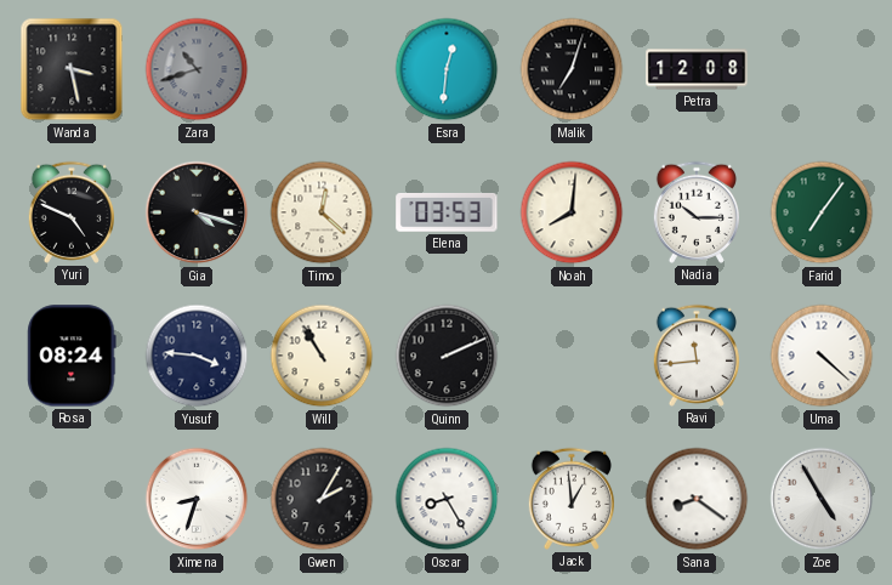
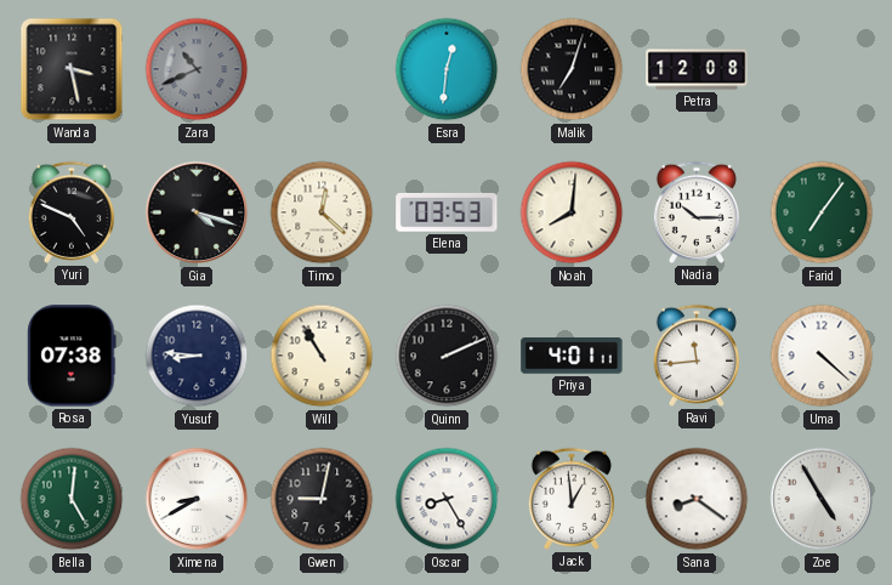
Zara: 10:42 -> 10:41
Rosa: 08:24 -> 07:38
Yusuf: 3:46 -> 8:46
Priya: none -> 4:01
Bella: none -> 5:01
Ximena: 8:33 -> 8:40
Gwen: 2:05 -> 9:02
